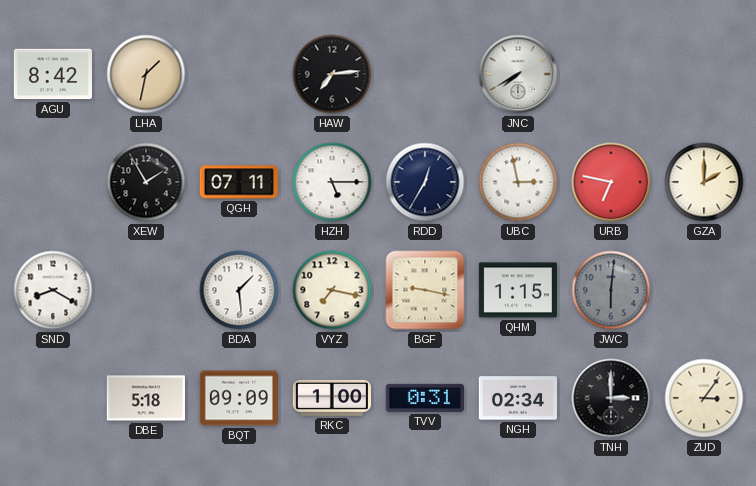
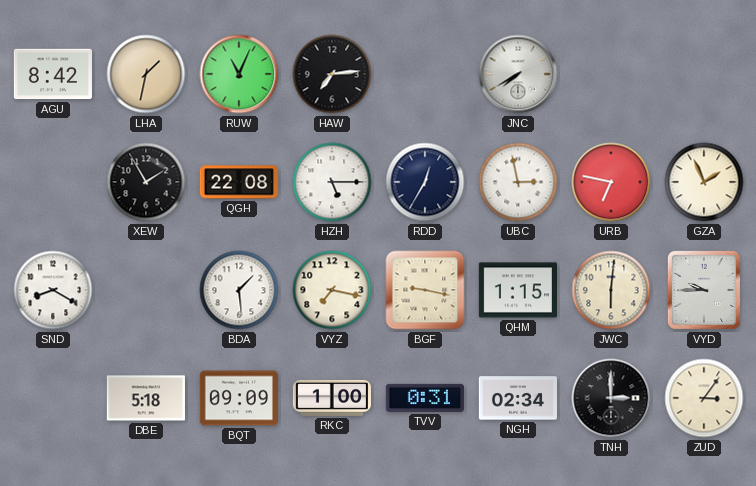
RUW: none -> 11:04
QGH: 07:11 -> 22:08
GZA: 2:00 -> 1:56
JWC dial: grey -> cream
VYD: none -> 9:45
